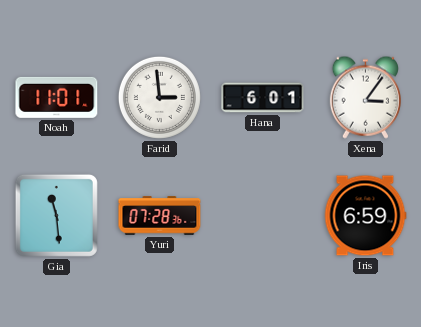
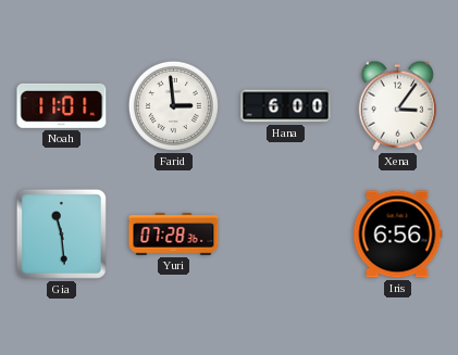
Hana: 6:01 -> 6:00
Iris: 6:59 -> 6:56
